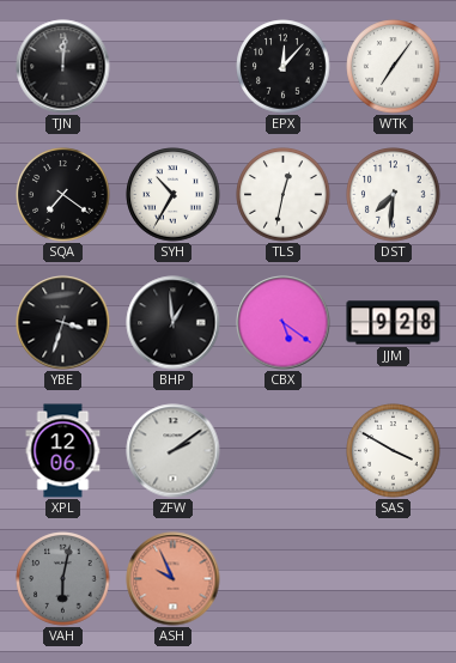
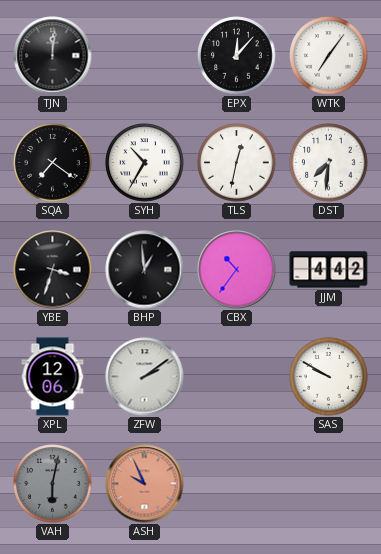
CBX: 5:21 -> 10:36
JJM: 9:28 -> 4:42
SAS: 3:50 -> 9:50
